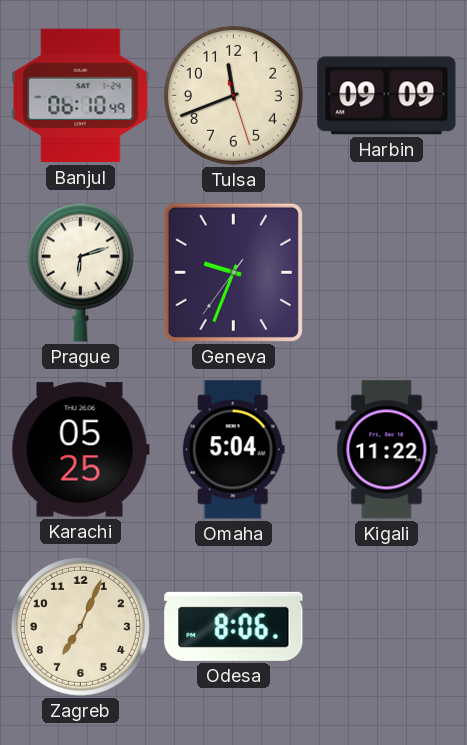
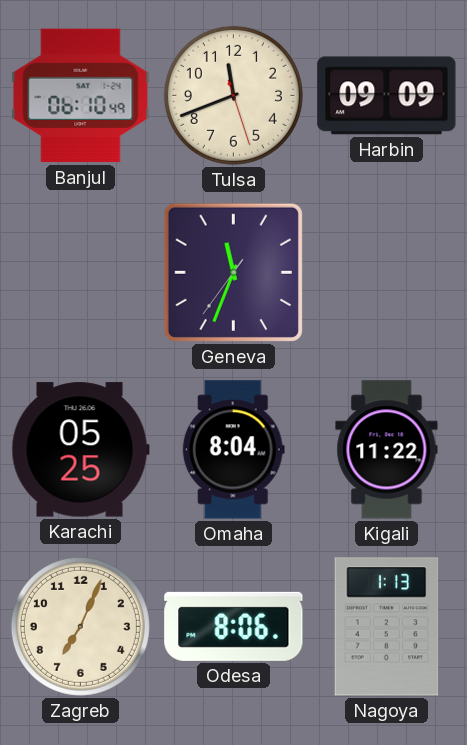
Prague: 6:12 -> none
Geneva: 9:33 -> 11:33
Omaha: 5:04 -> 8:04
Nagoya: none -> 1:13
